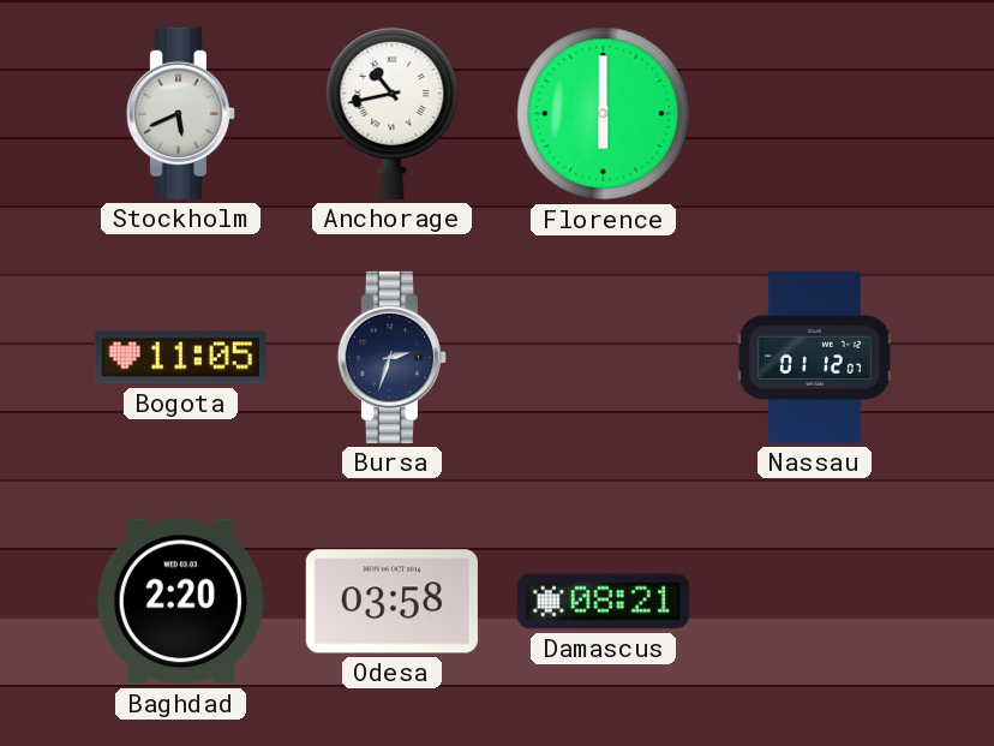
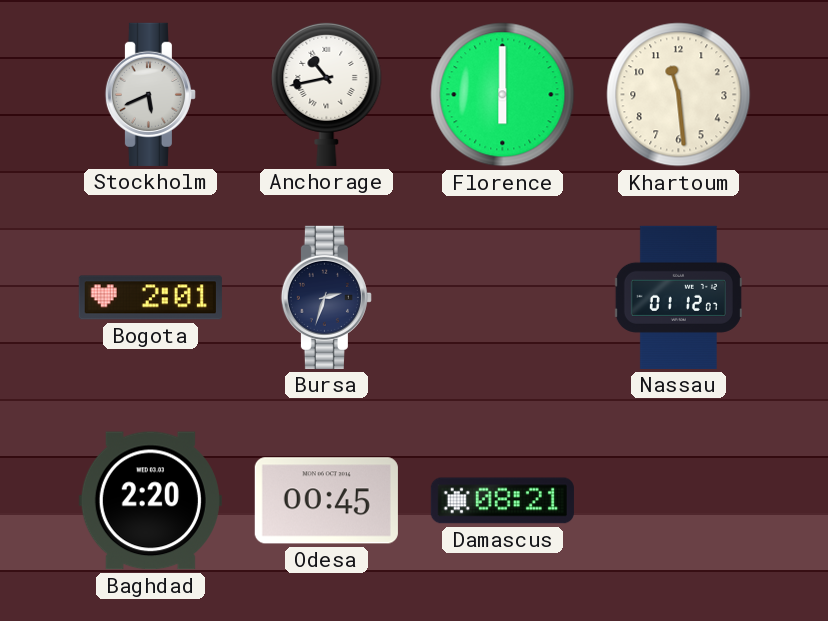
Khartoum: none -> 11:29
Bogota: 11:05 -> 2:01
Odesa: 03:58 -> 00:45
